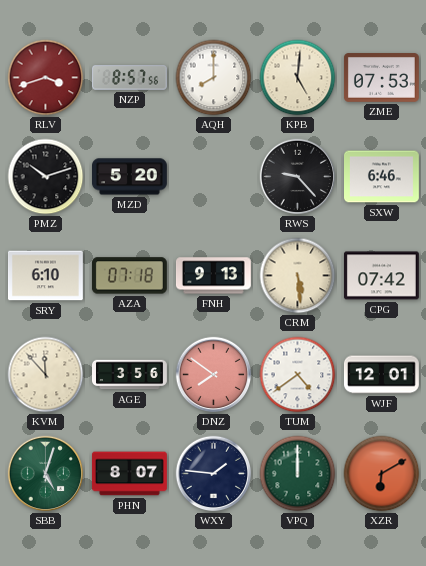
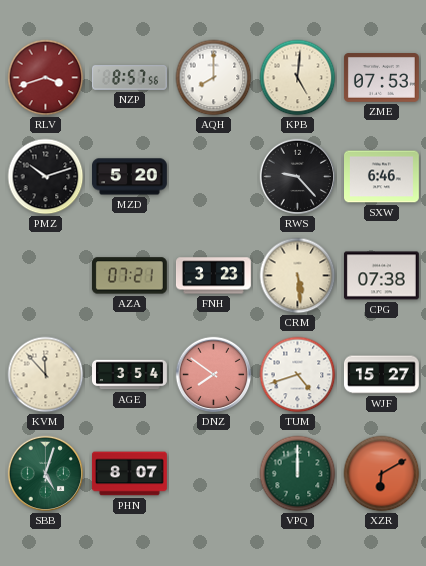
SRY: 6:10 -> none
AZA: 07:18 -> 07:21
FNH: 9:13 -> 3:23
CPG: 07:42 -> 07:38
AGE: 3:56 -> 3:54
TUM: 4:39 -> 4:42
WJF: 12:01 -> 15:27
WXY: 1:46 -> none
